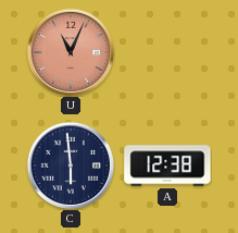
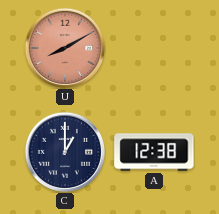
U: 11:04 -> 8:10
C: 5:59 -> 1:00
